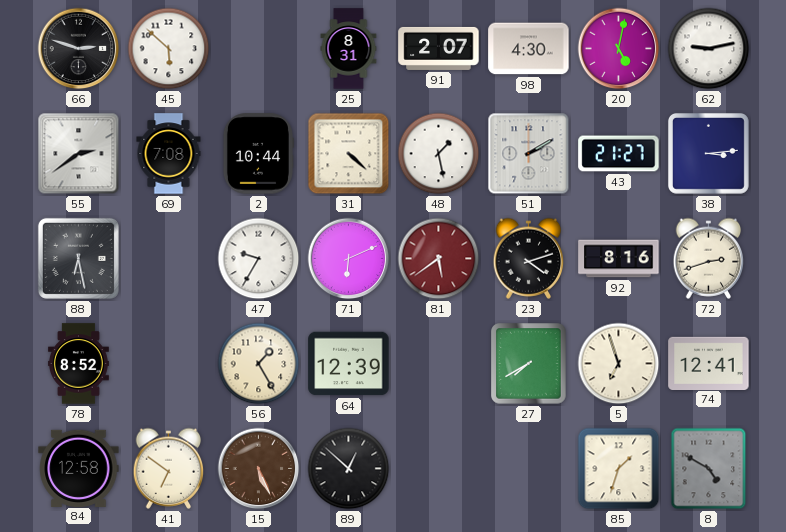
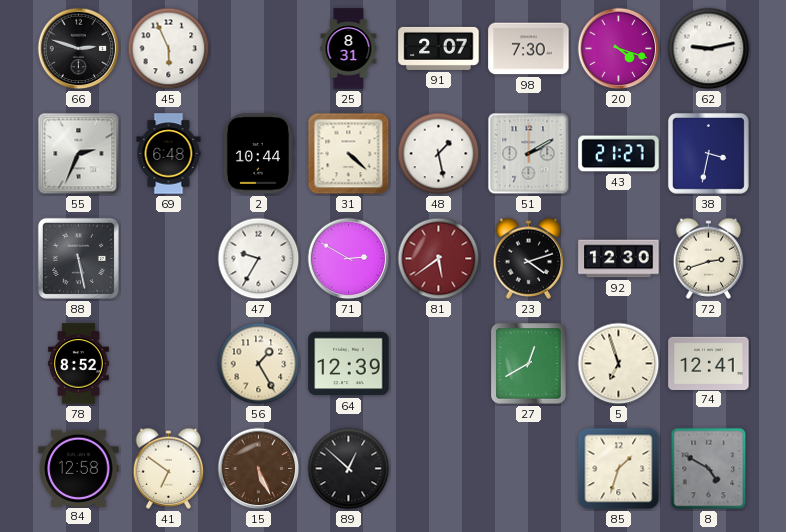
45: 5:52 -> 5:56
98: 4:30 -> 7:30
20: 5:02 -> 4:18
55: 2:39 -> 2:34
69: 7:08 -> 6:48
38: 3:14 -> 3:32
88: 6:28 -> 5:28
71: 6:11 -> 2:50
92: 8:16 -> 12:30
27: 7:40 -> 12:40
